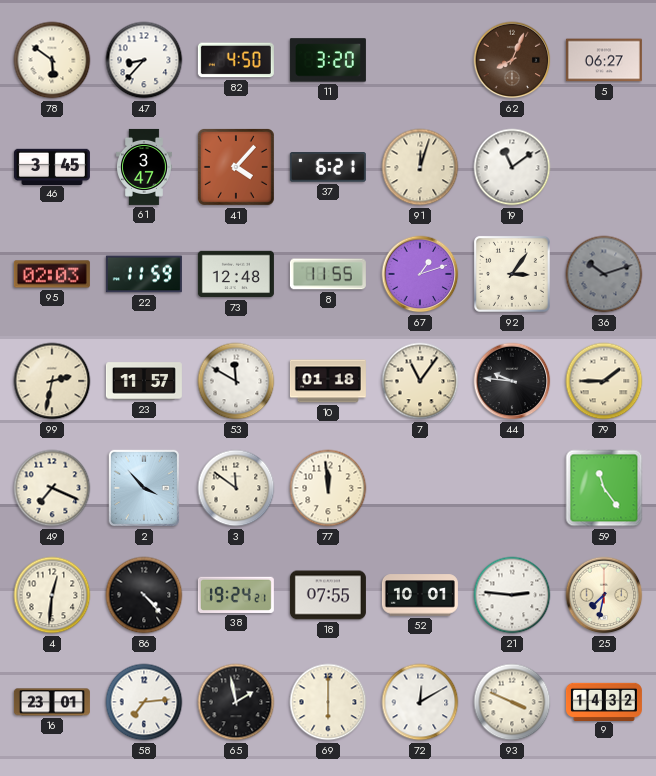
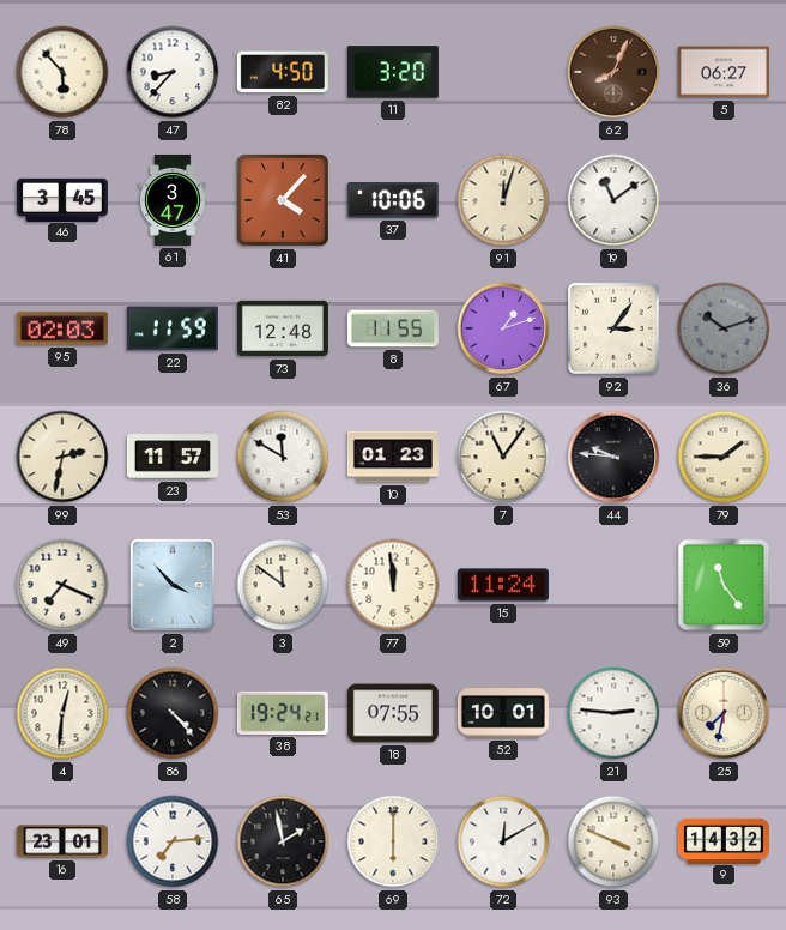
78: 5:51 -> 5:53
37: 6:21 -> 10:06
10: 01:18 -> 01:23
15: none -> 11:24
